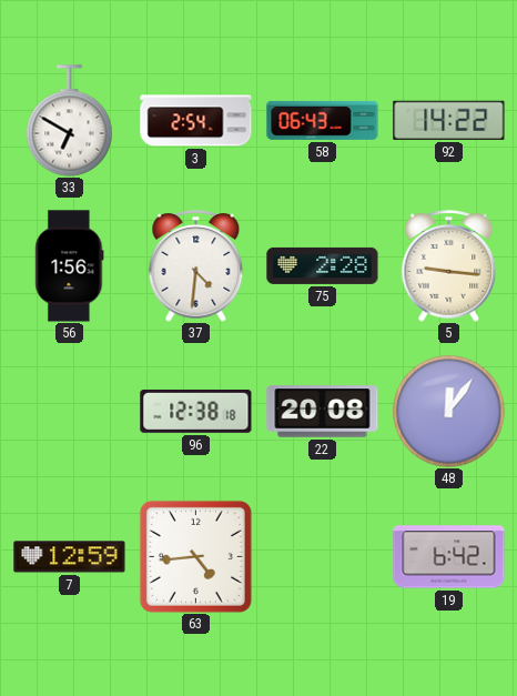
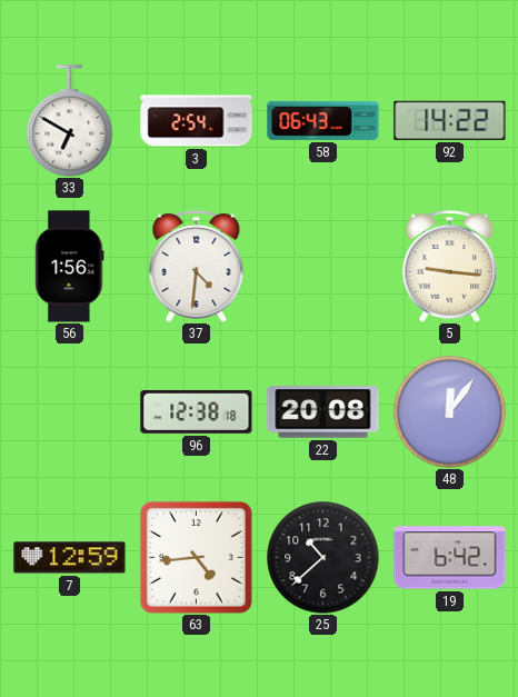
75: 2:28 -> none
25: none -> 10:38
